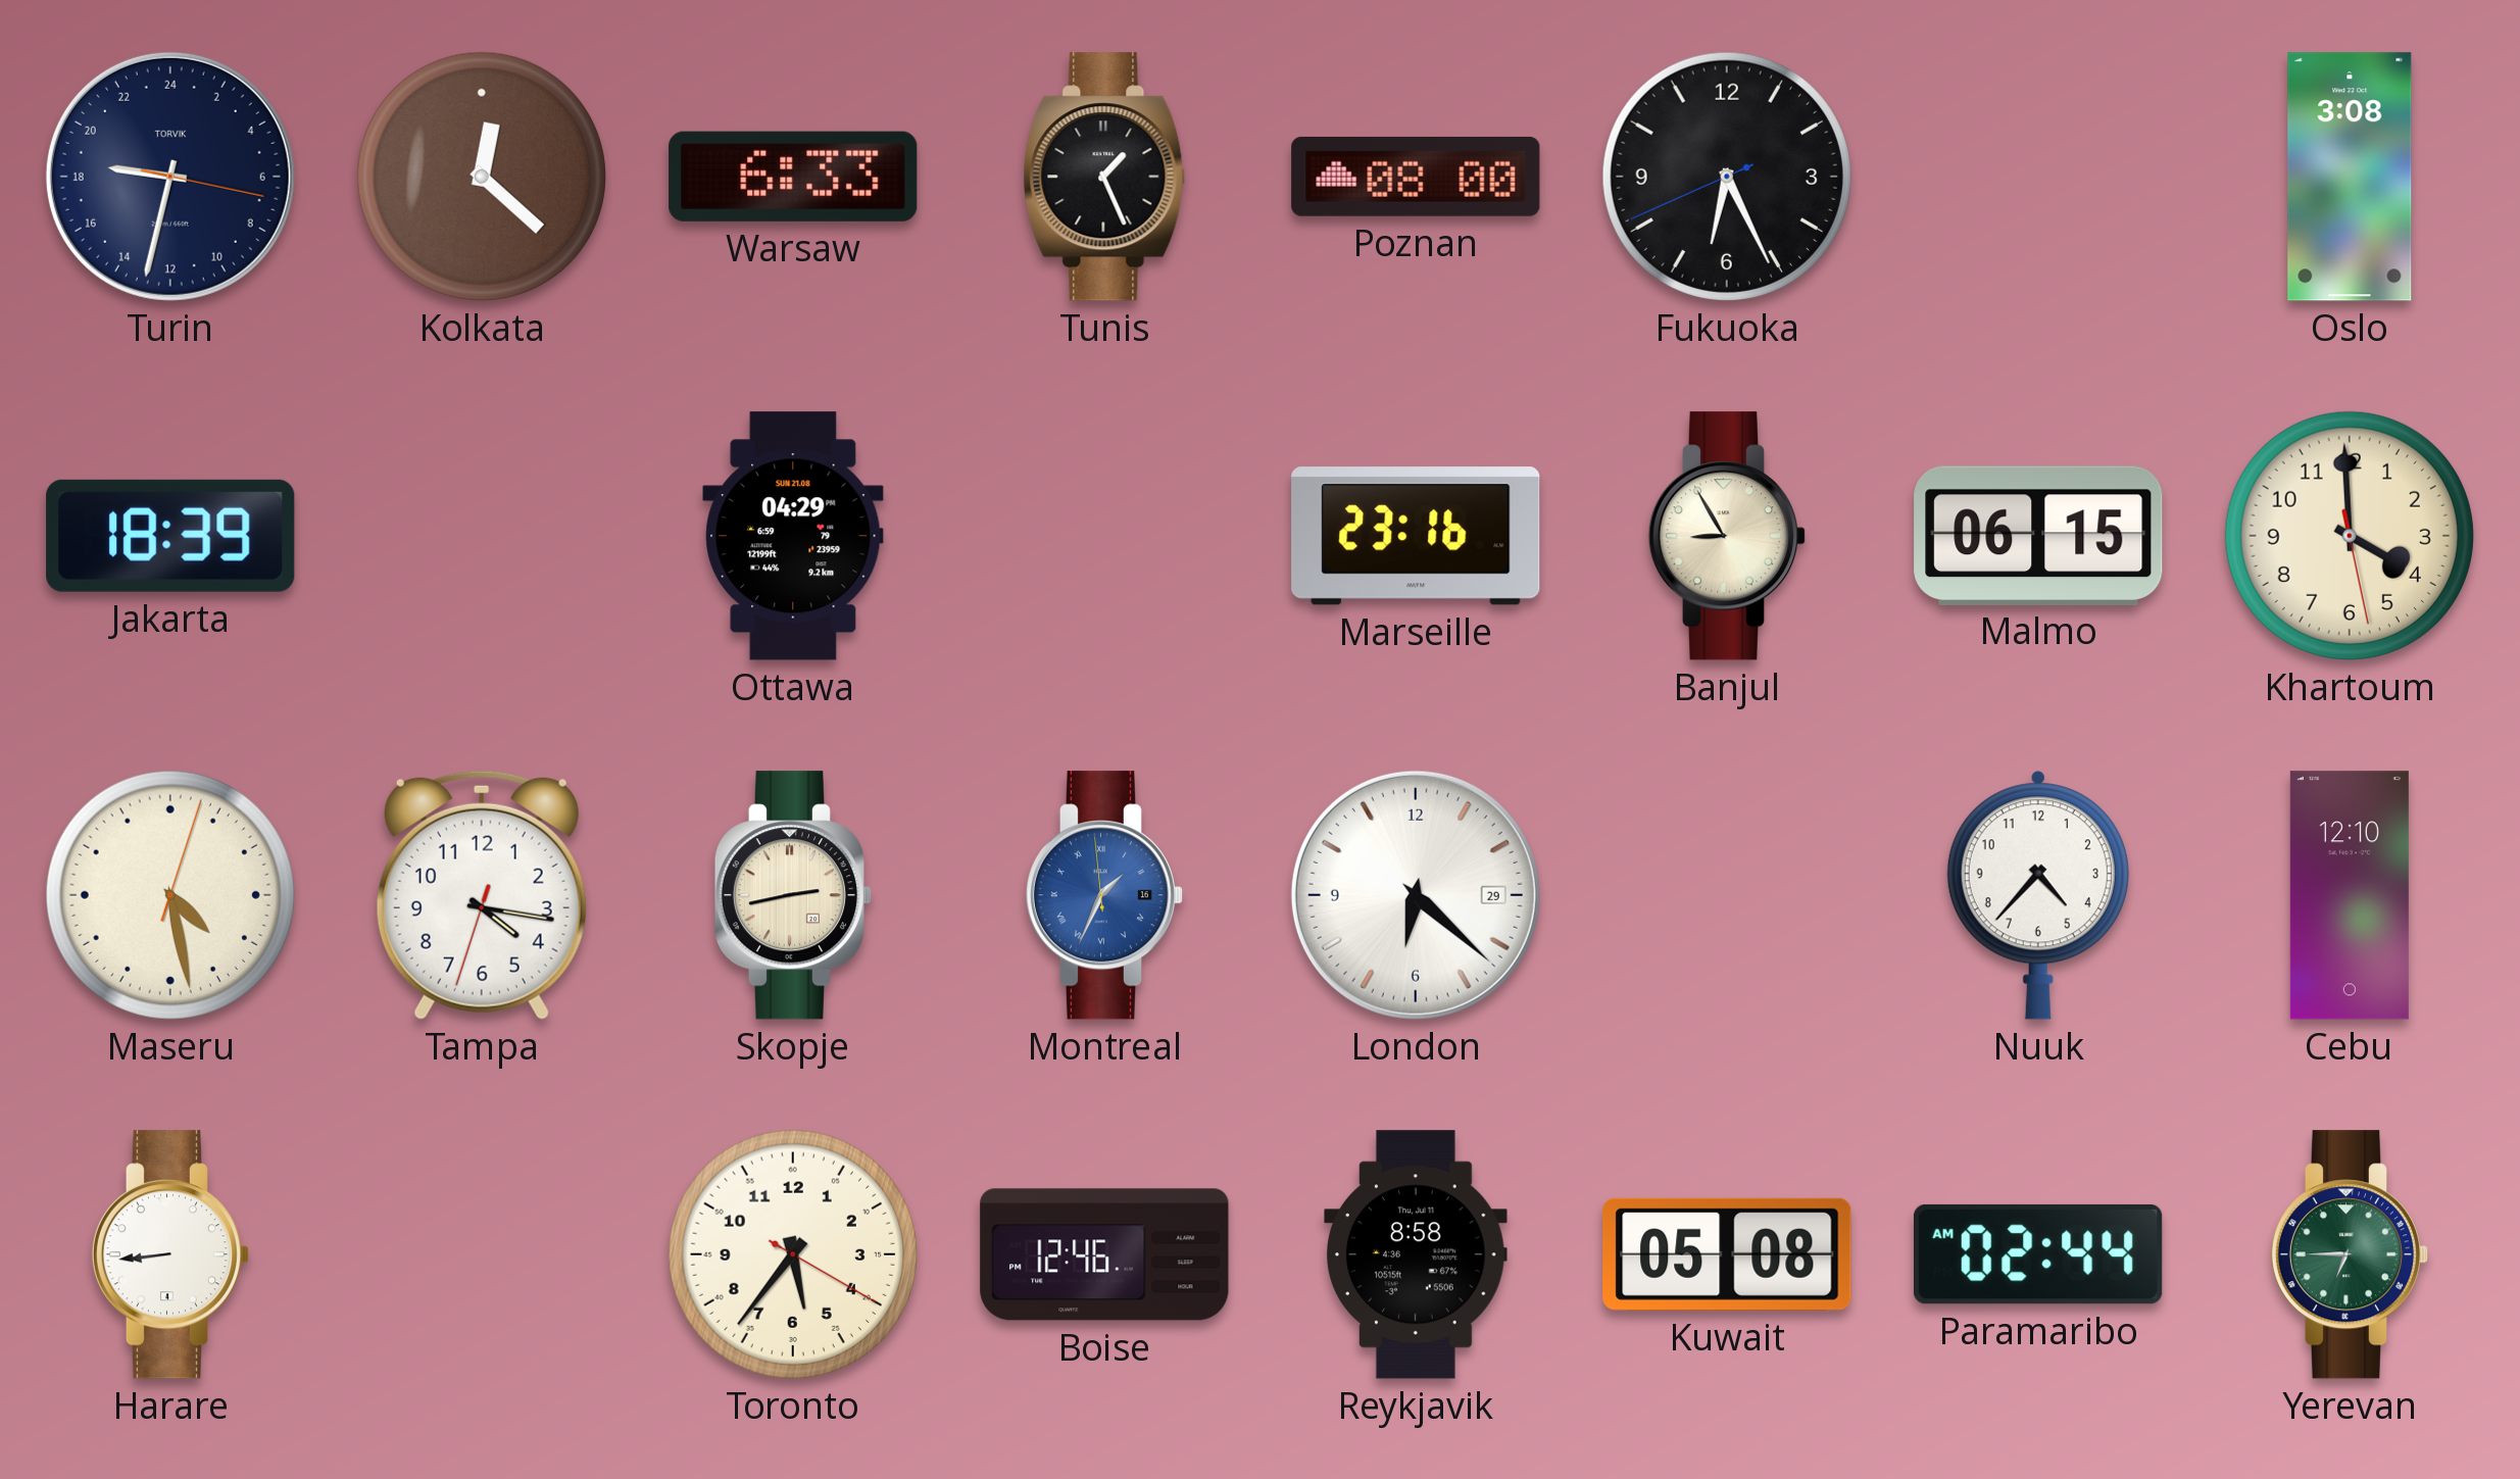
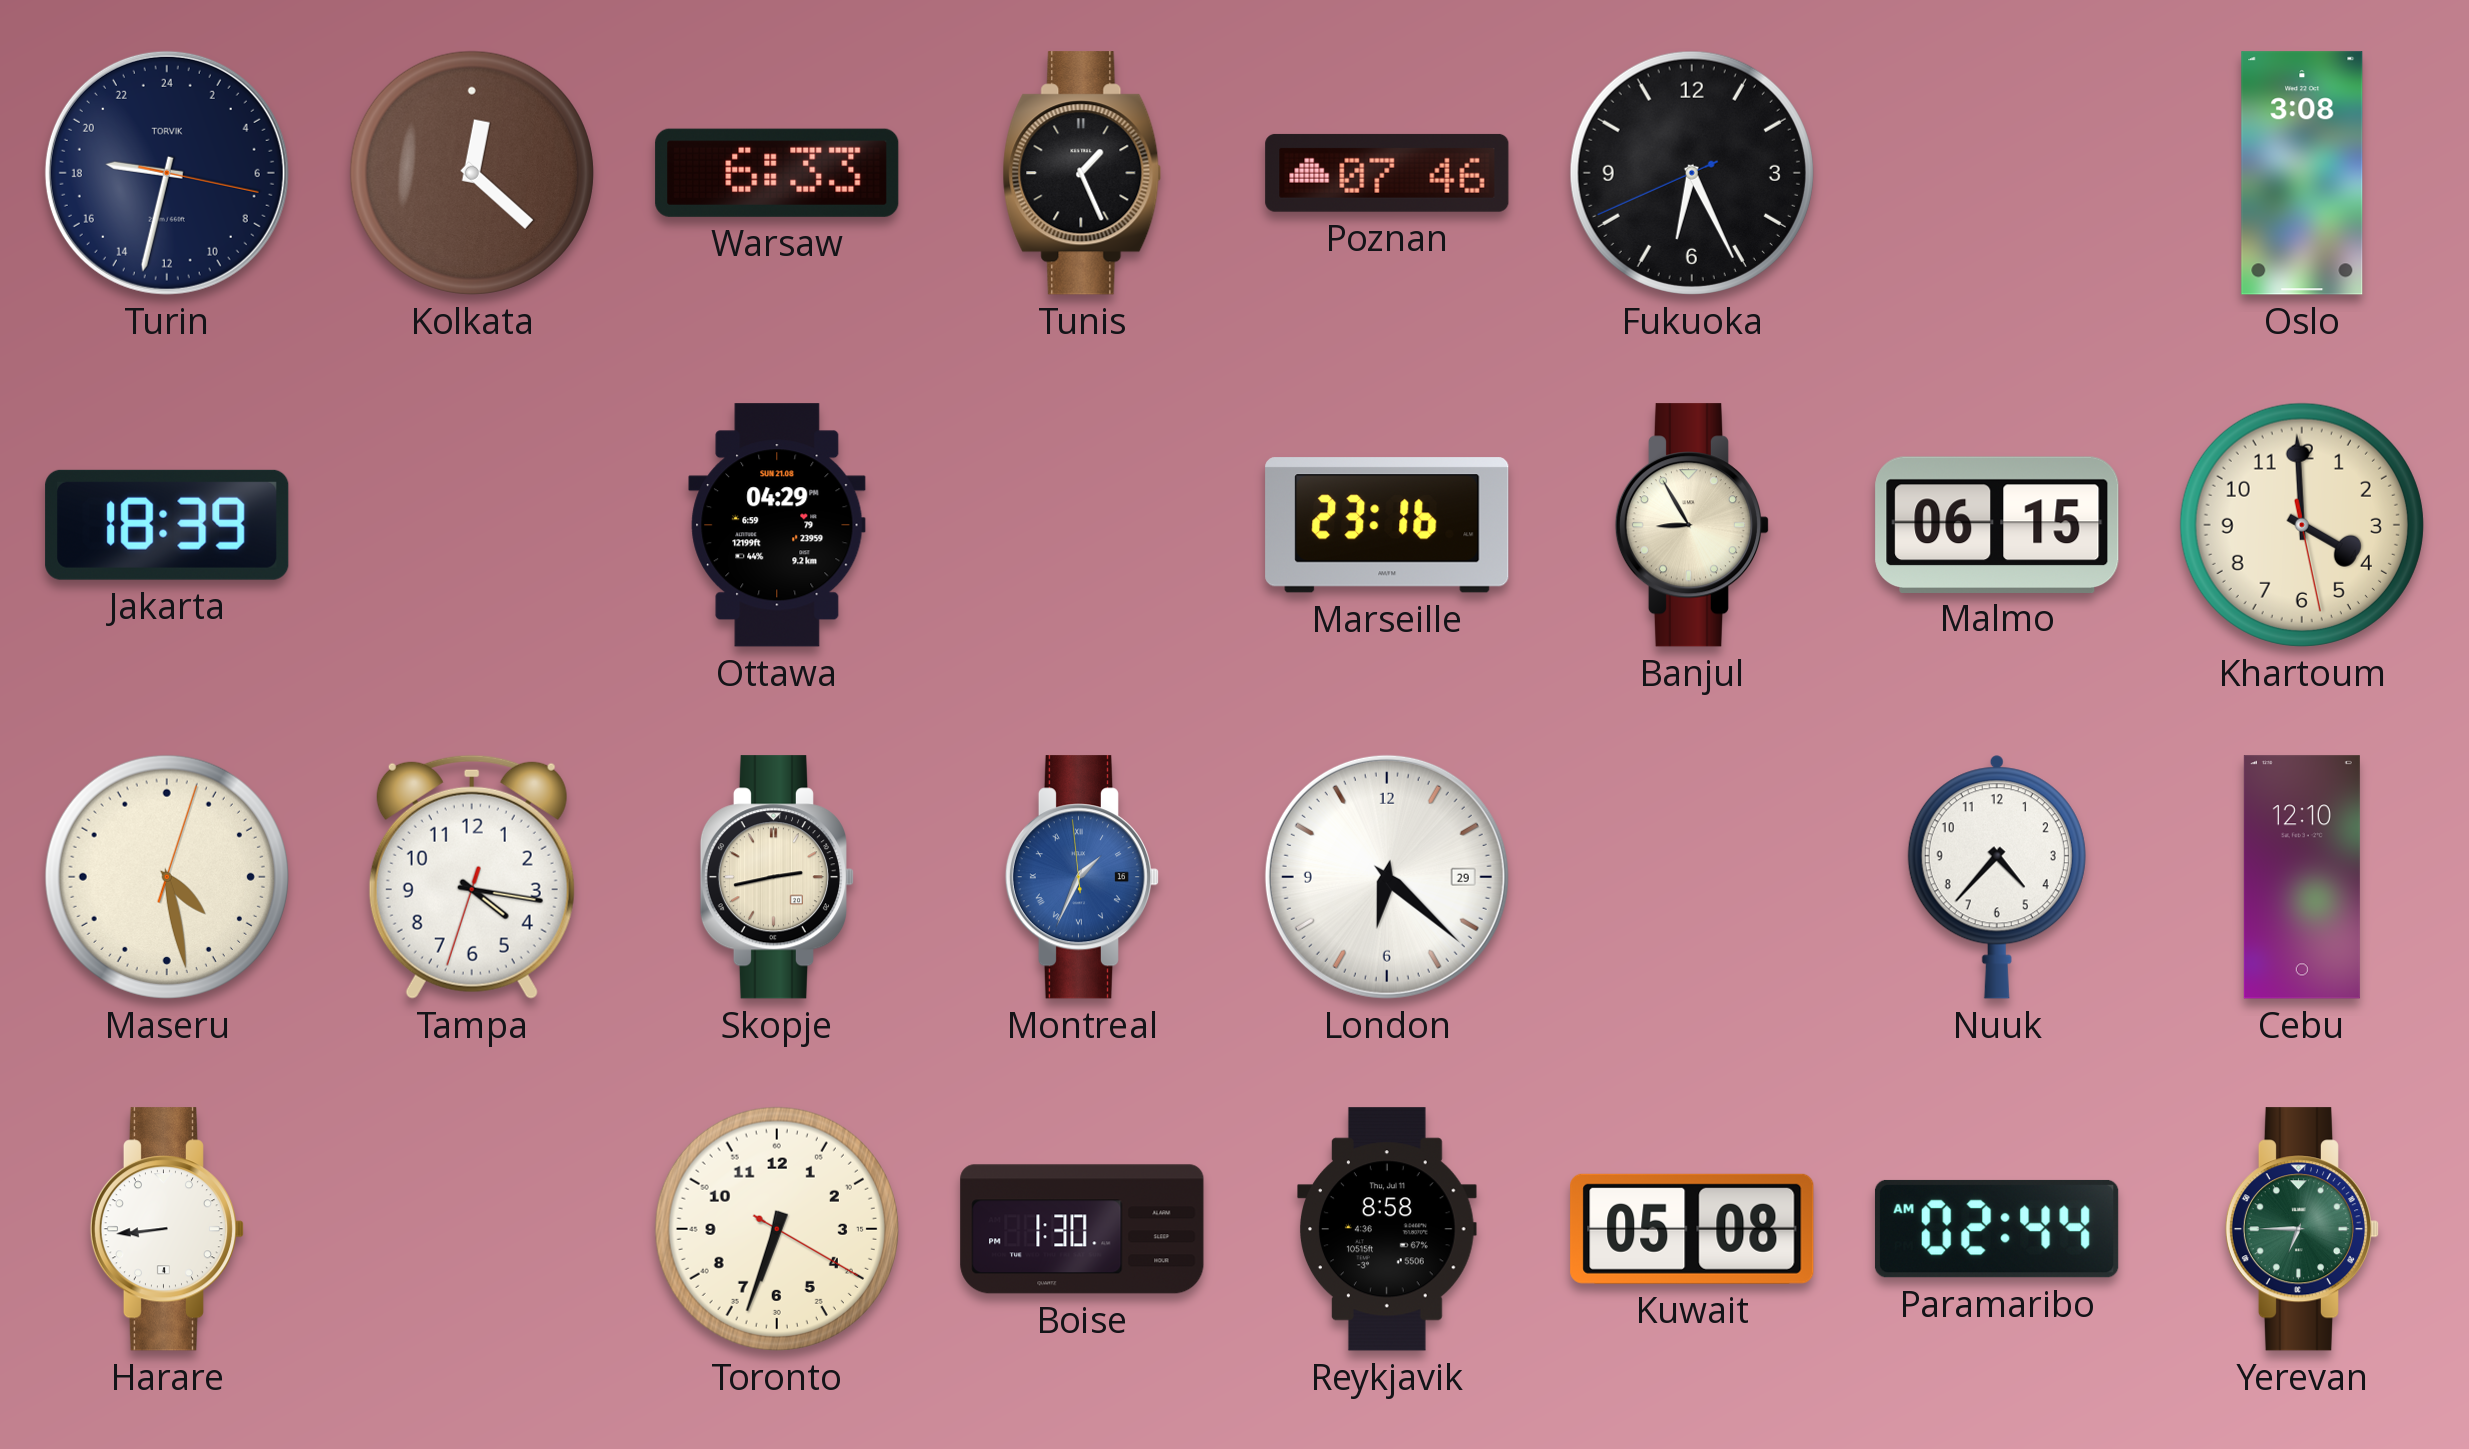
Poznan: 08:00 -> 07:46
Toronto: 5:36 -> 6:33
Boise: 12:46 -> 1:30
